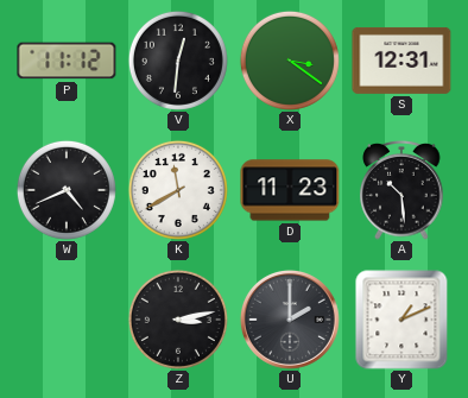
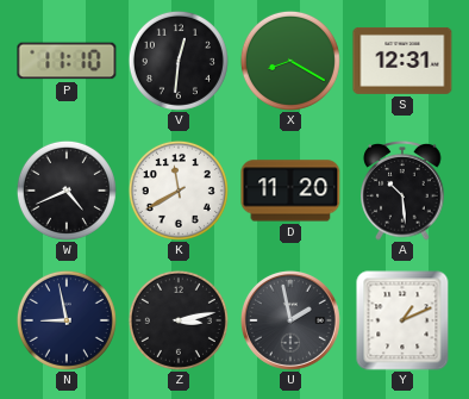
P: 11:12 -> 11:10
X: 3:21 -> 8:20
D: 11:23 -> 11:20
N: none -> 8:58
U: 2:00 -> 1:58
